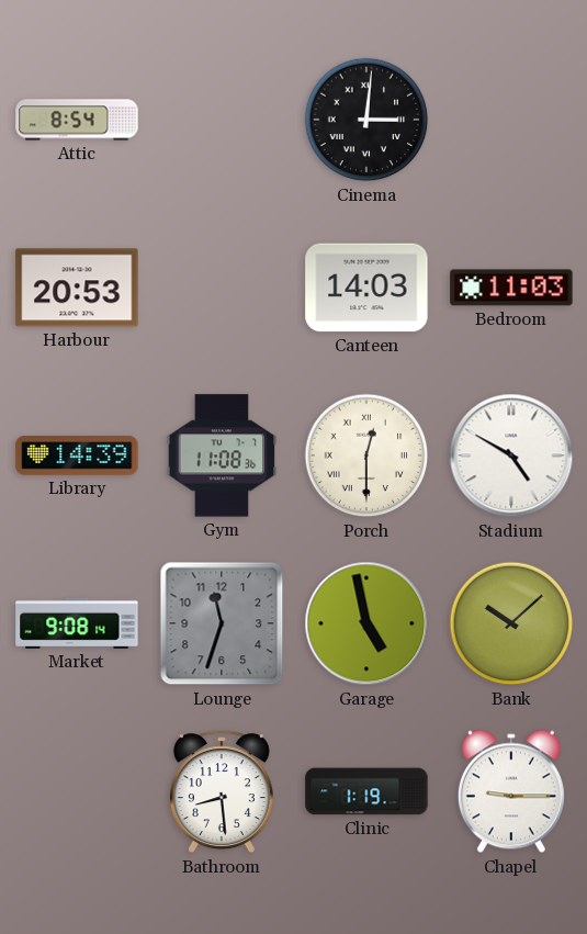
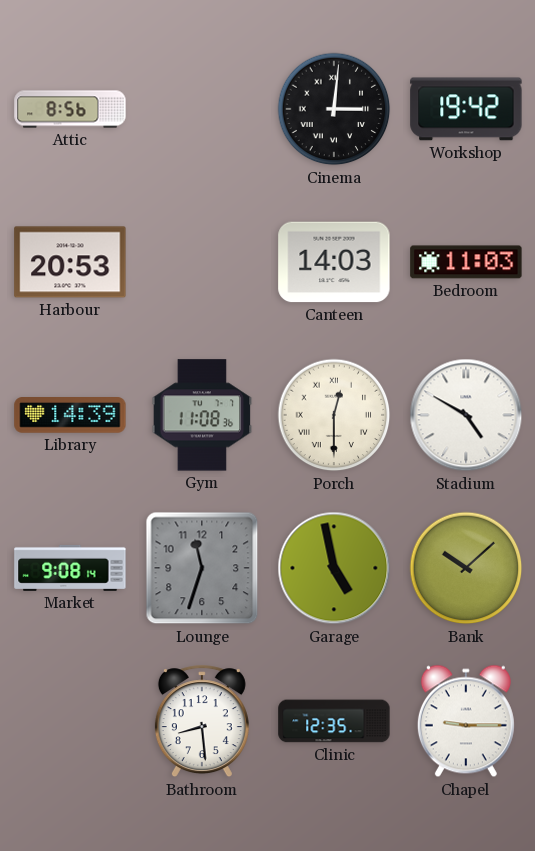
Attic: 8:54 -> 8:56
Workshop: none -> 19:42
Clinic: 1:19 -> 12:35
